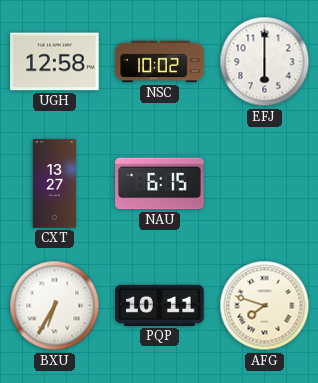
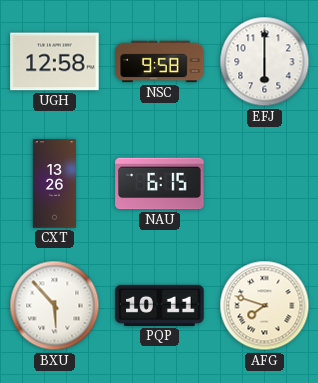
NSC: 10:02 -> 9:58
CXT: 13:27 -> 13:26
BXU: 6:35 -> 5:53
